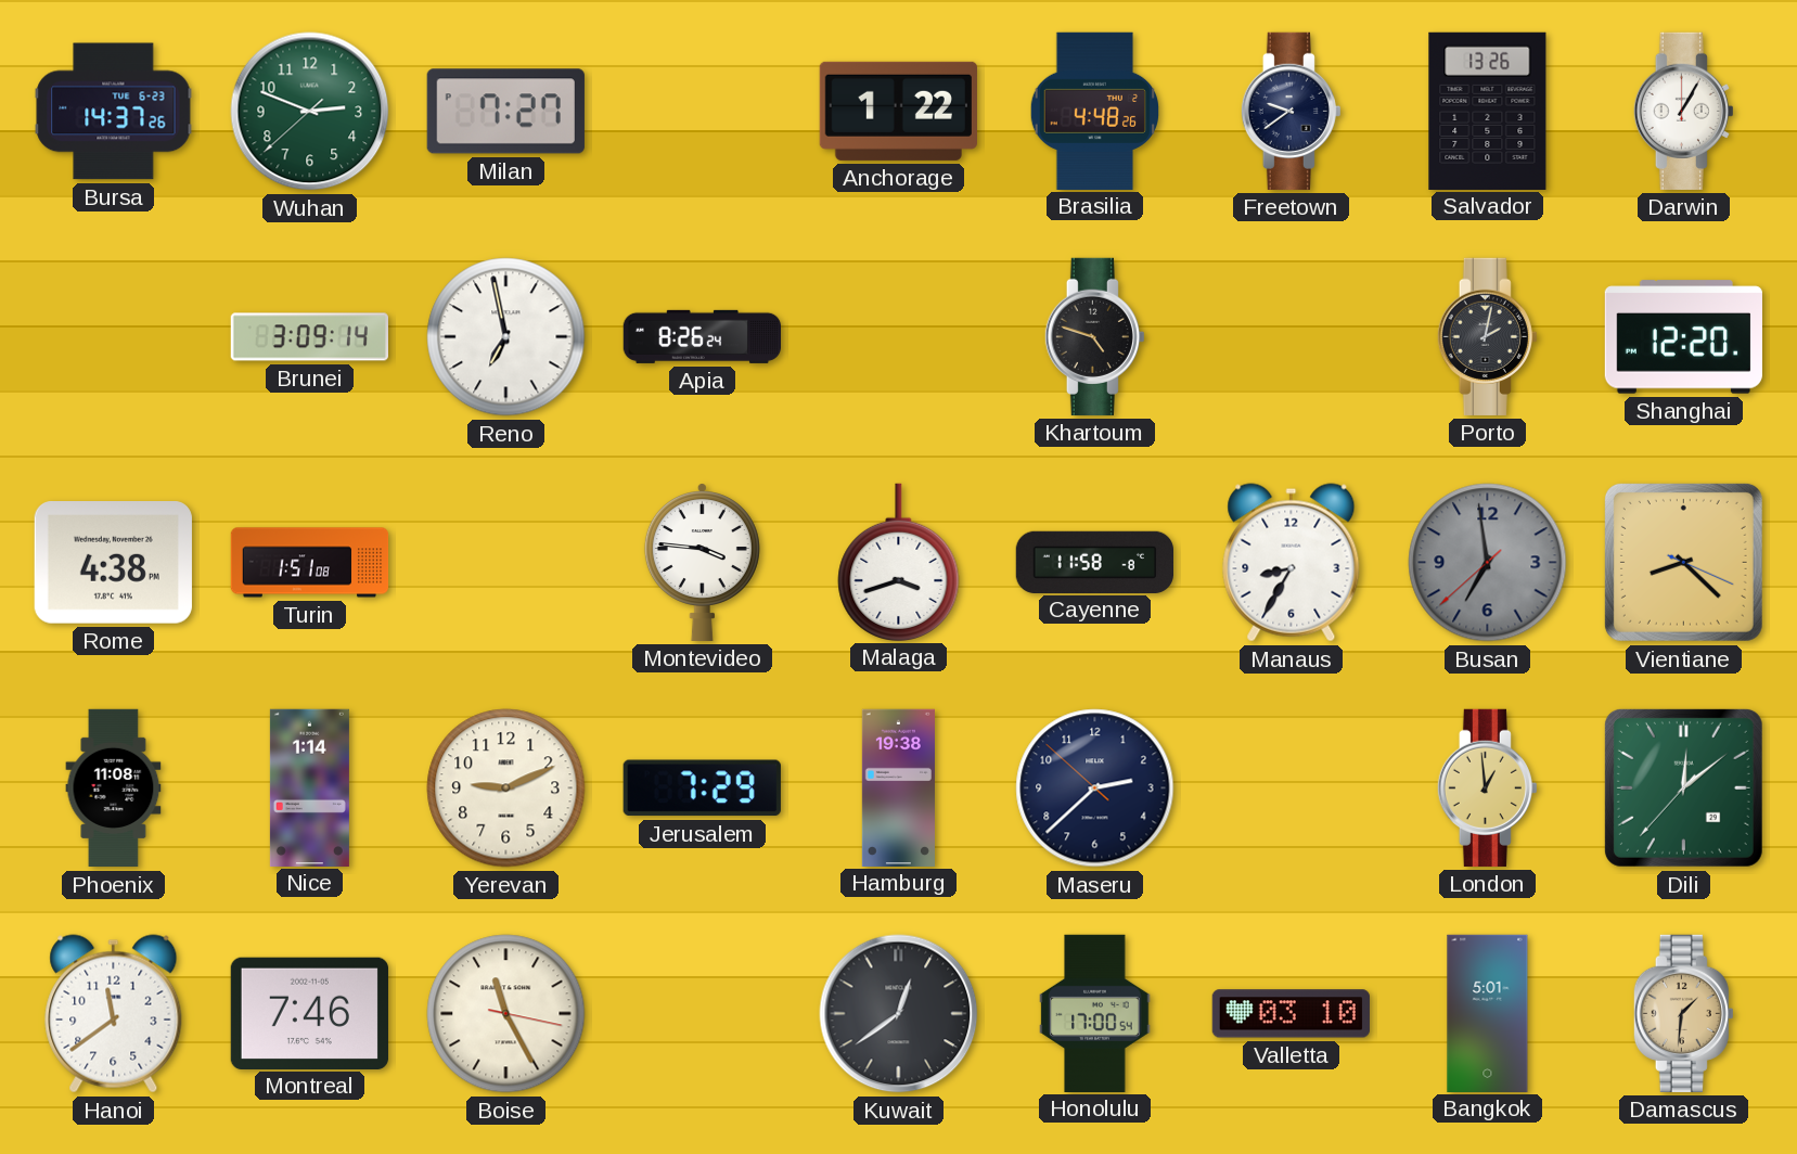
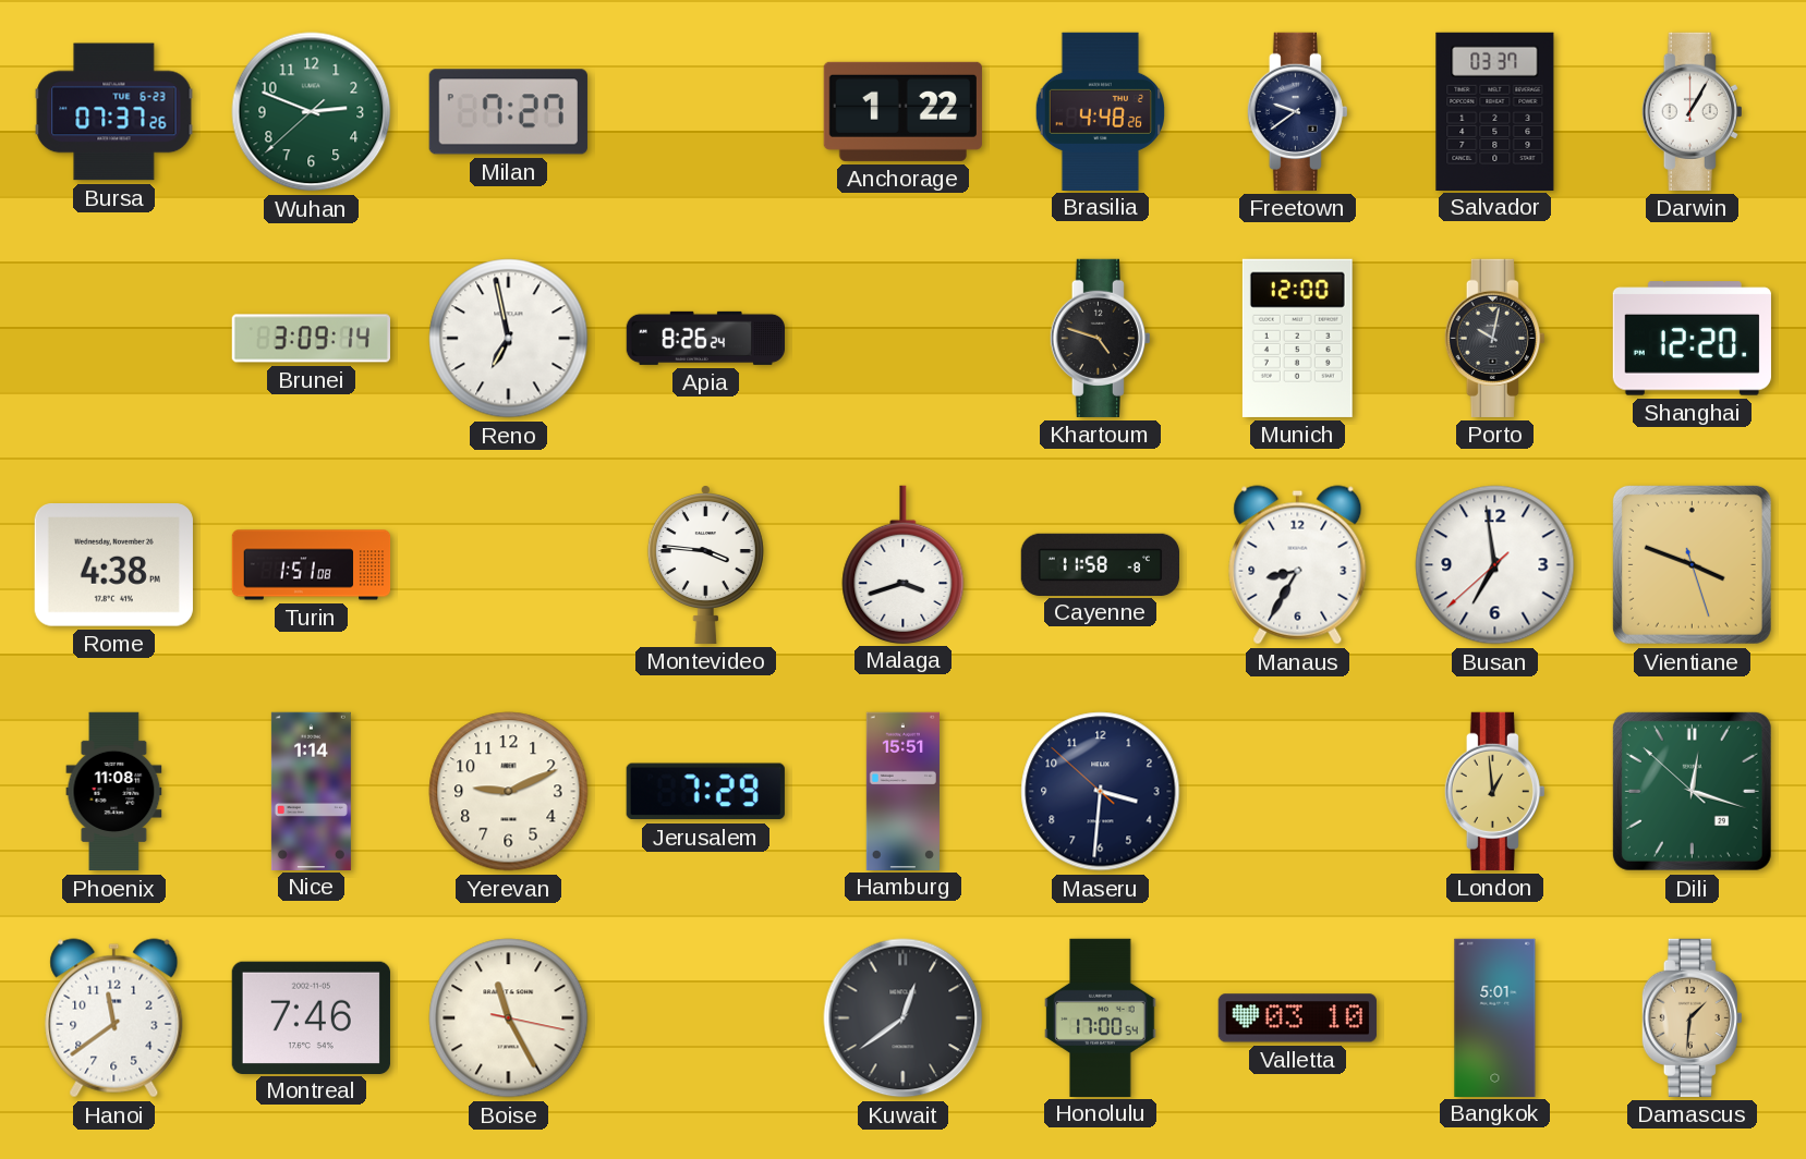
Bursa: 14:37 -> 07:37
Salvador: 13:26 -> 03:37
Munich: none -> 12:00
Porto: 2:02 -> 10:02
Busan dial: grey -> white
Vientiane: 8:22 -> 3:48
Hamburg: 19:38 -> 15:51
Maseru: 2:37 -> 3:30
Dili: 12:08 -> 12:17
